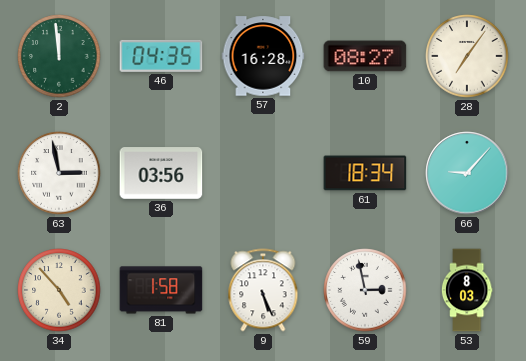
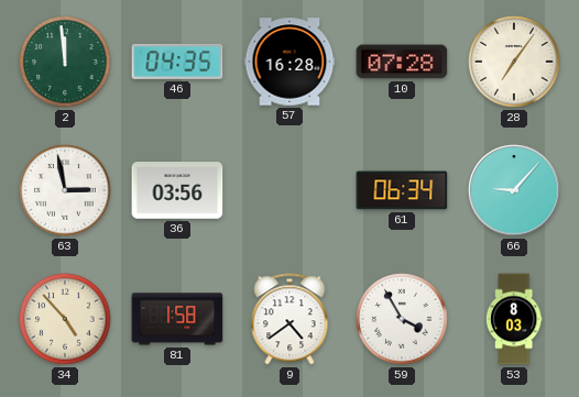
10: 08:27 -> 07:28
61: 18:34 -> 06:34
9: 5:26 -> 4:39
59: 2:58 -> 3:55
